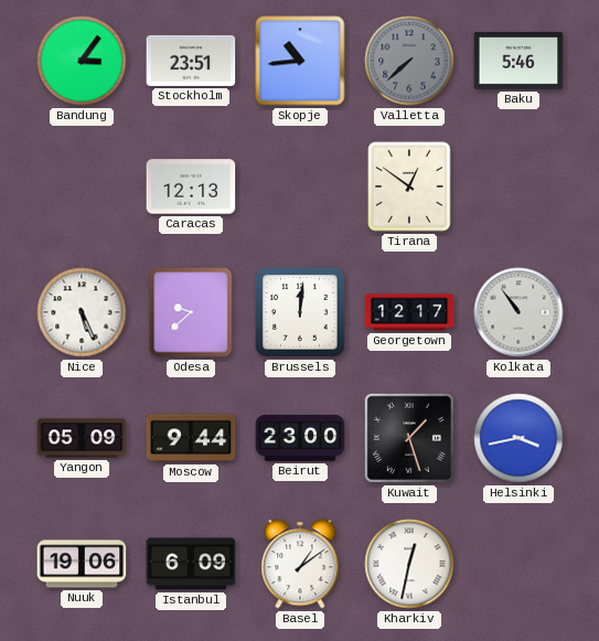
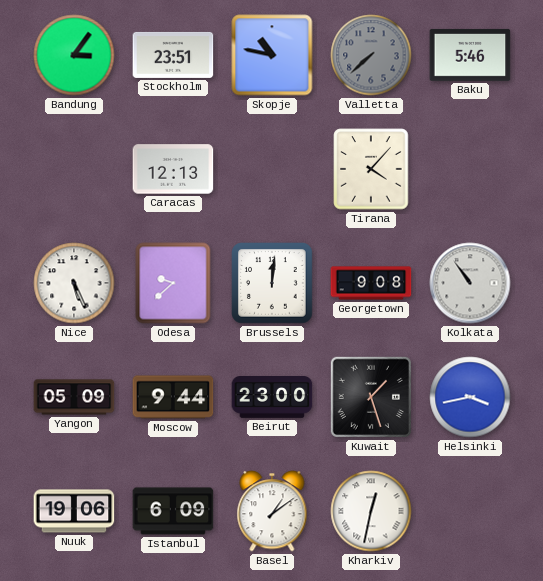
Skopje: 10:44 -> 10:47
Tirana: 12:51 -> 4:07
Georgetown: 12:17 -> 9:08
